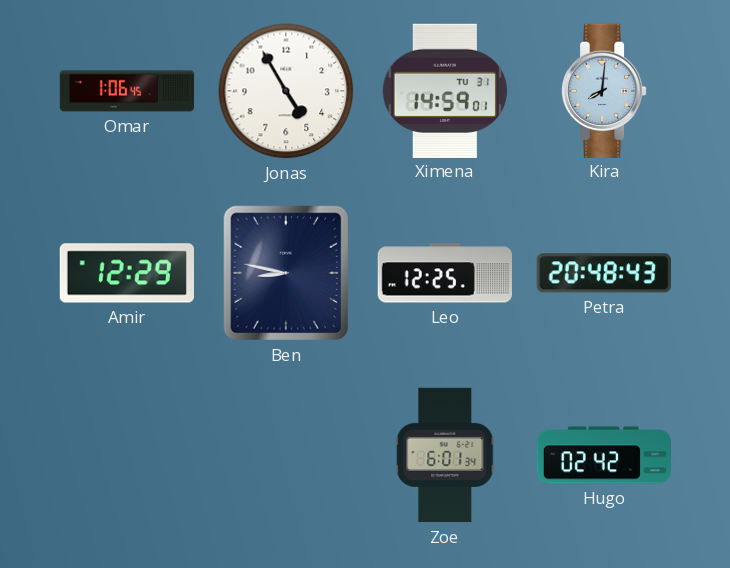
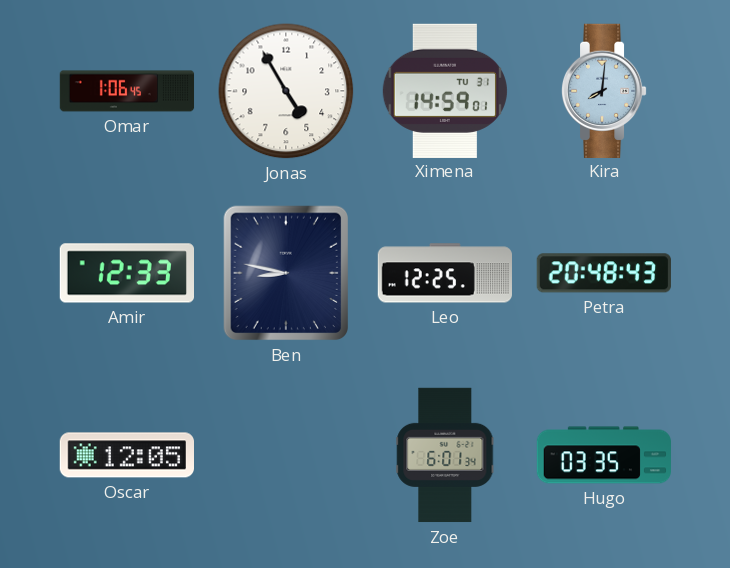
Amir: 12:29 -> 12:33
Oscar: none -> 12:05
Hugo: 02:42 -> 03:35
